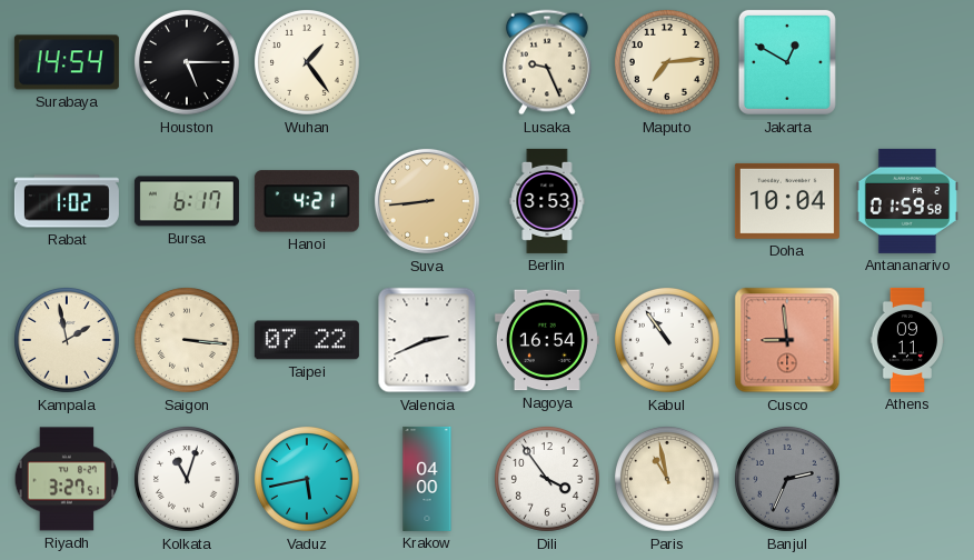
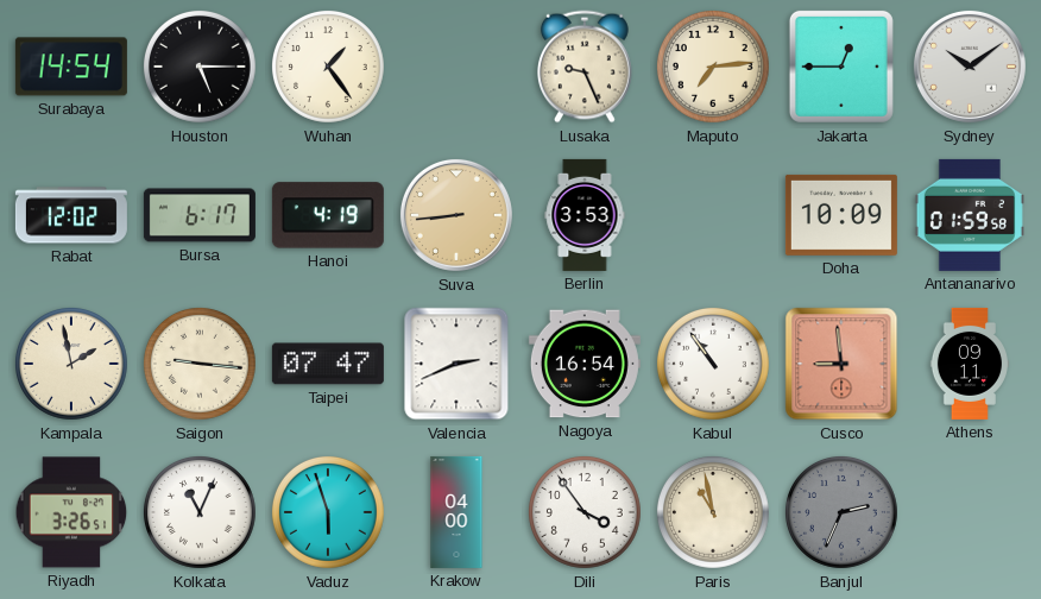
Jakarta: 12:50 -> 12:45
Sydney: none -> 10:09
Rabat: 1:02 -> 12:02
Hanoi: 4:21 -> 4:19
Doha: 10:04 -> 10:09
Saigon: 3:16 -> 9:16
Taipei: 07:22 -> 07:47
Riyadh: 3:27 -> 3:26
Kolkata: 11:03 -> 11:04
Vaduz: 5:43 -> 5:57
